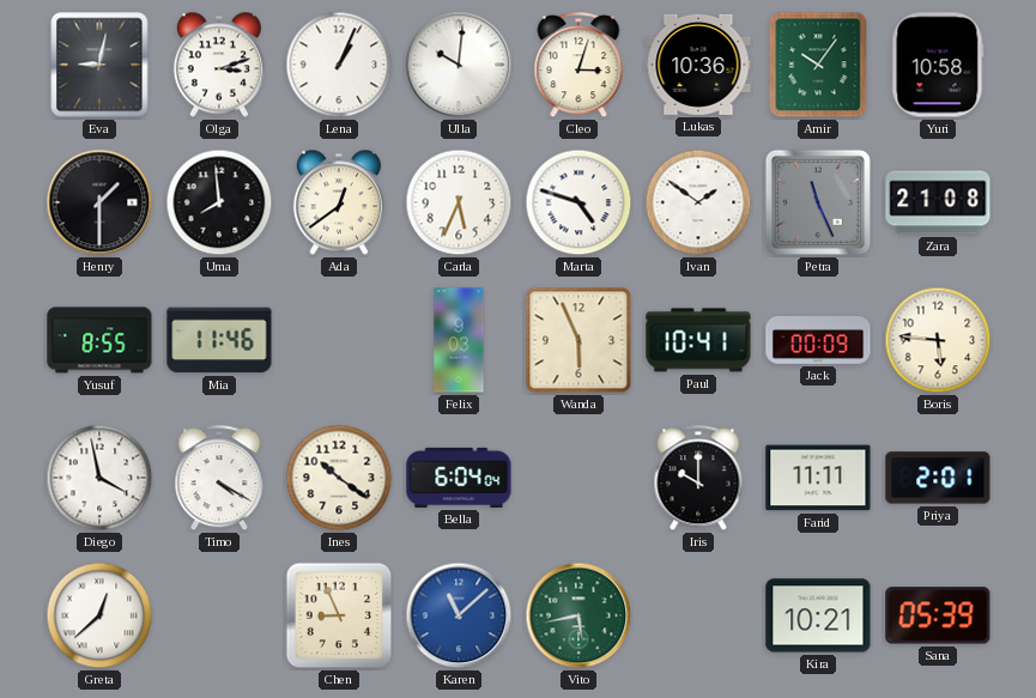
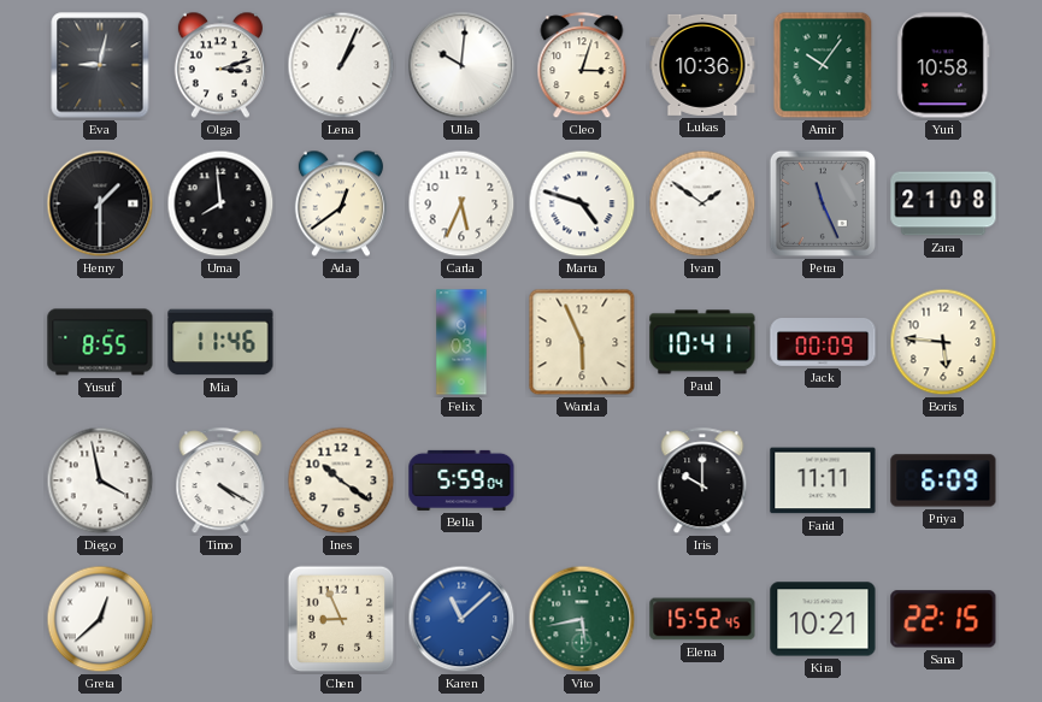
Bella: 6:04 -> 5:59
Priya: 2:01 -> 6:09
Elena: none -> 15:52
Sana: 05:39 -> 22:15
